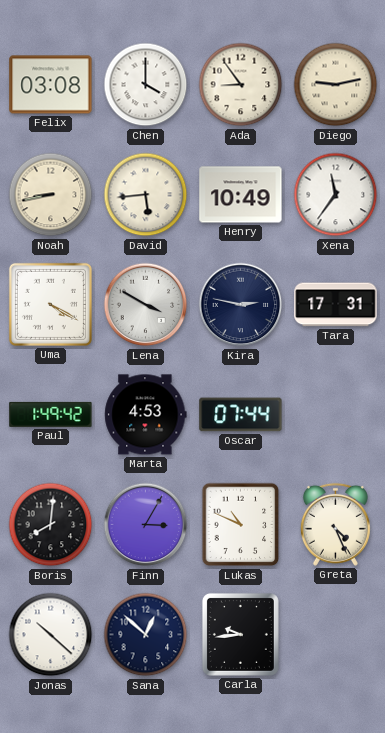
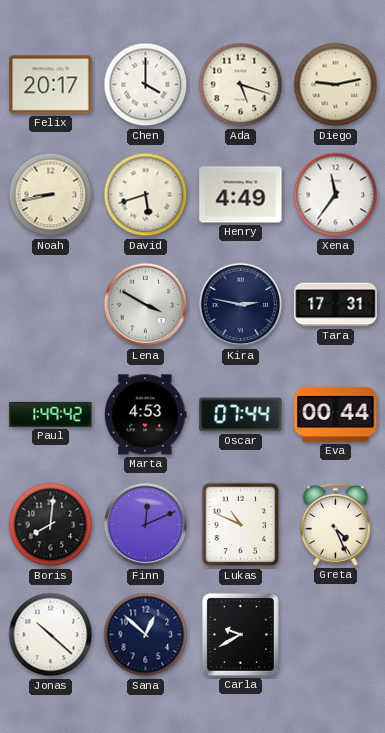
Felix: 03:08 -> 20:17
Ada: 8:54 -> 5:18
David: 5:44 -> 5:42
Henry: 10:49 -> 4:49
Uma: 4:20 -> none
Eva: none -> 00:44
Finn: 3:05 -> 12:11
Carla: 9:44 -> 9:40
